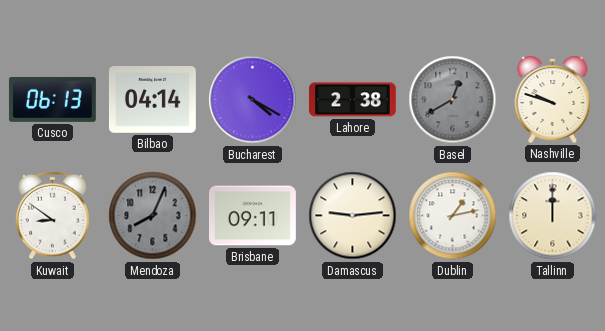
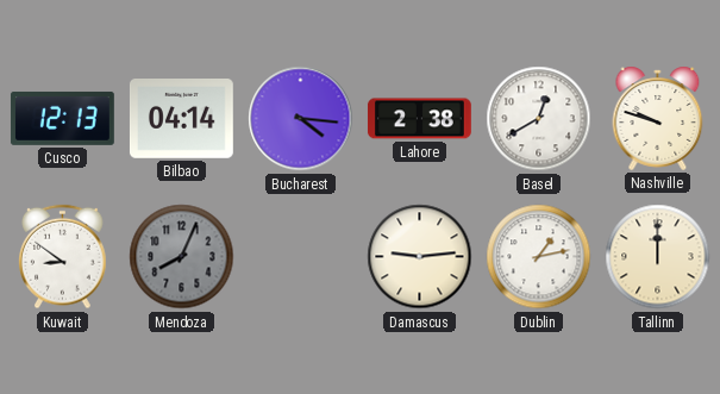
Cusco: 06:13 -> 12:13
Bucharest: 4:20 -> 4:16
Basel dial: grey -> white
Brisbane: 09:11 -> none
